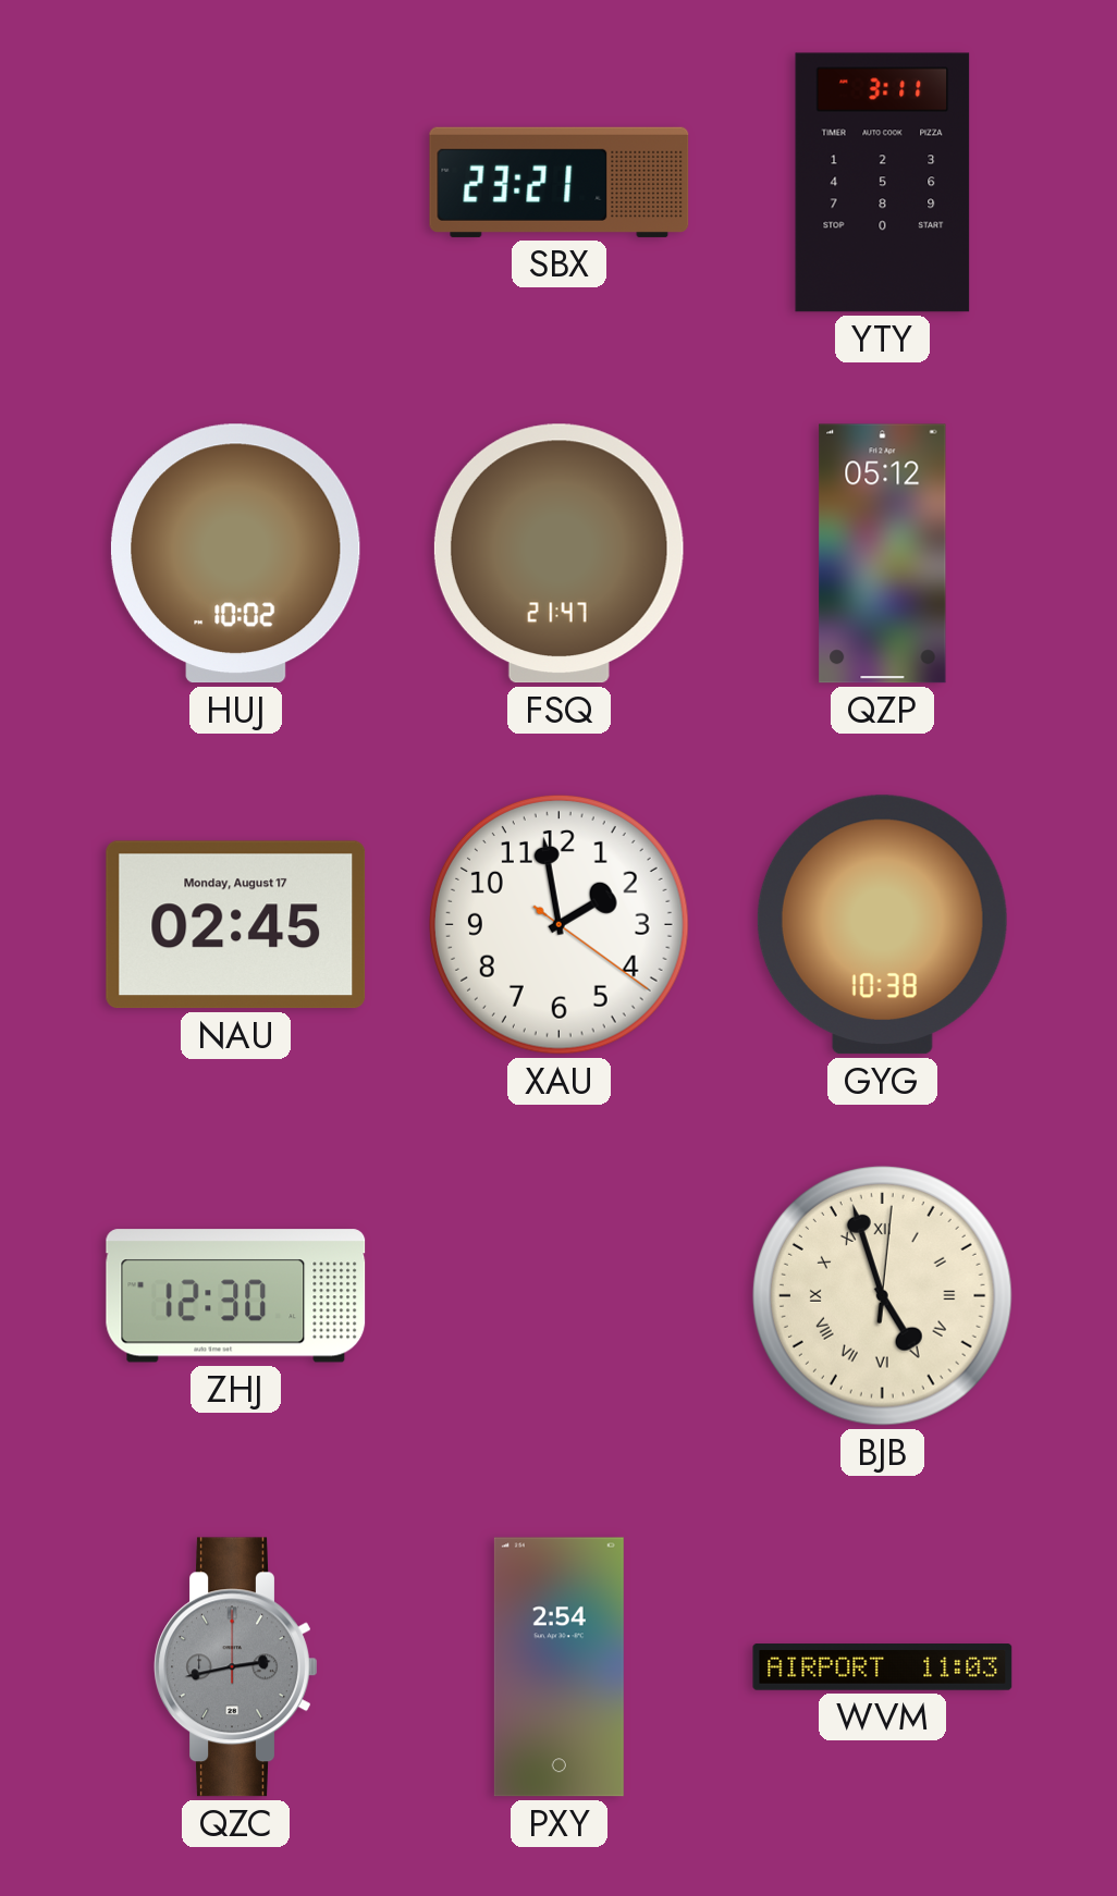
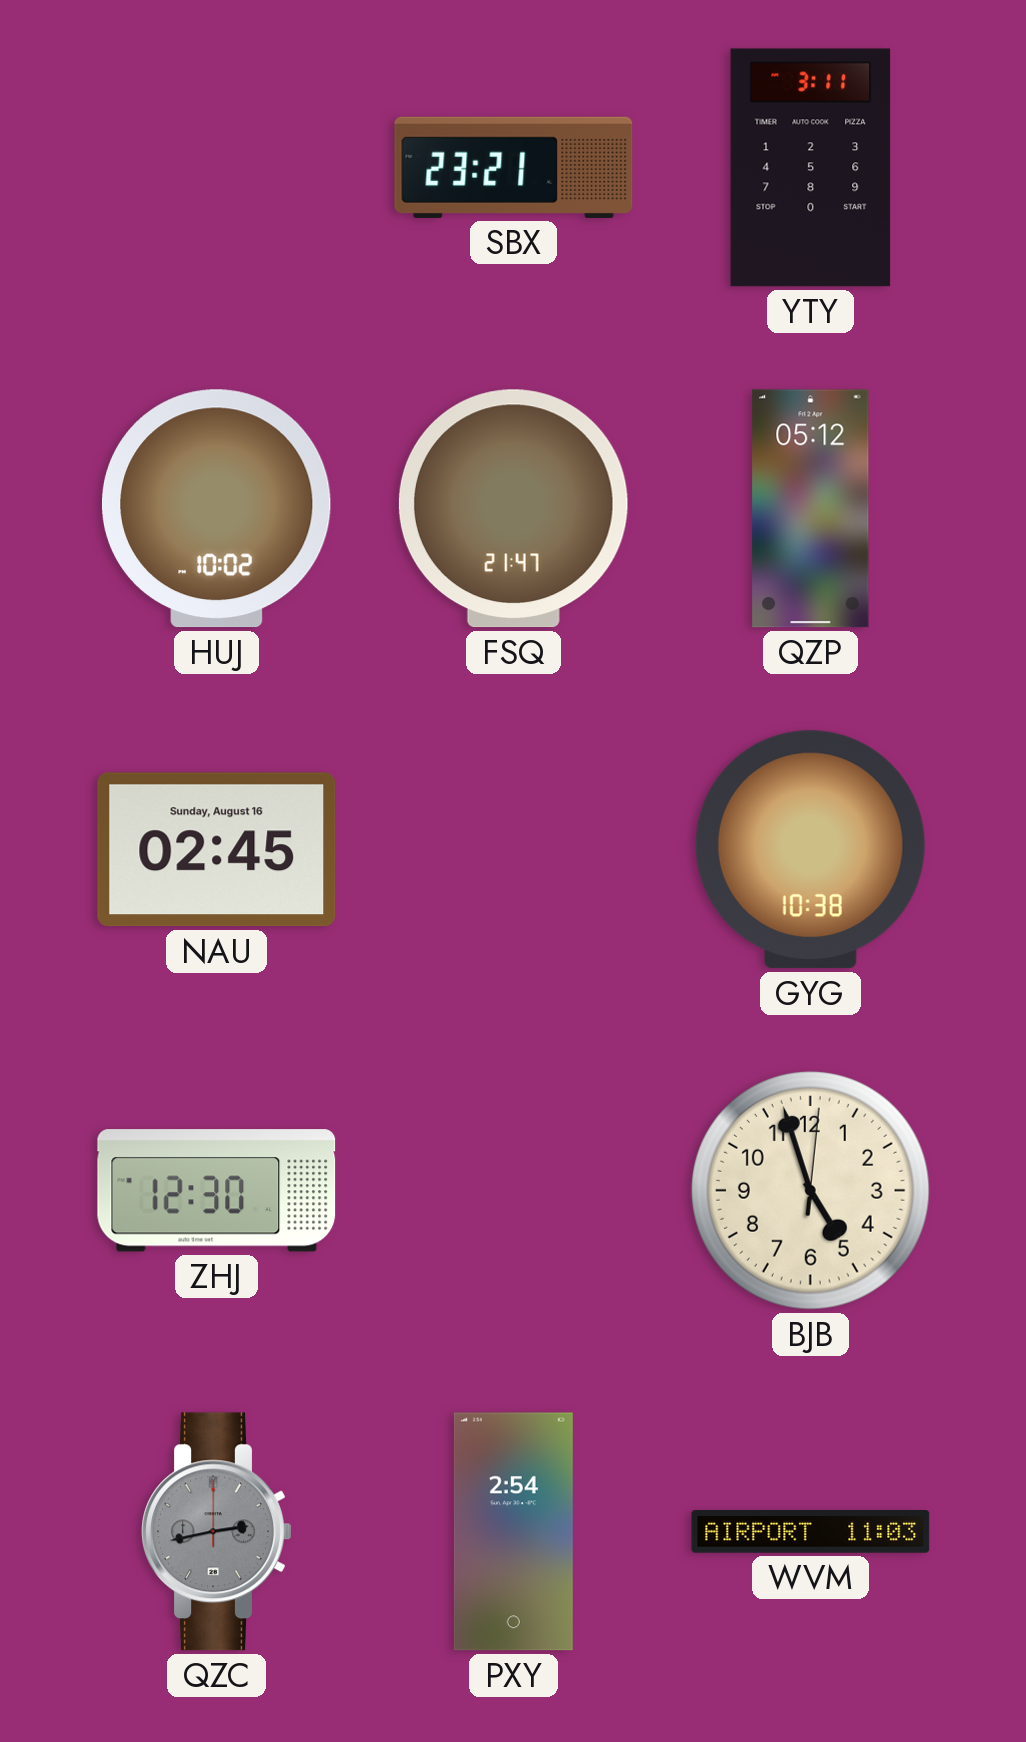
NAU date: Monday, August 17 -> Sunday, August 16
XAU: 1:58 -> none
BJB numerals: Roman -> Arabic
